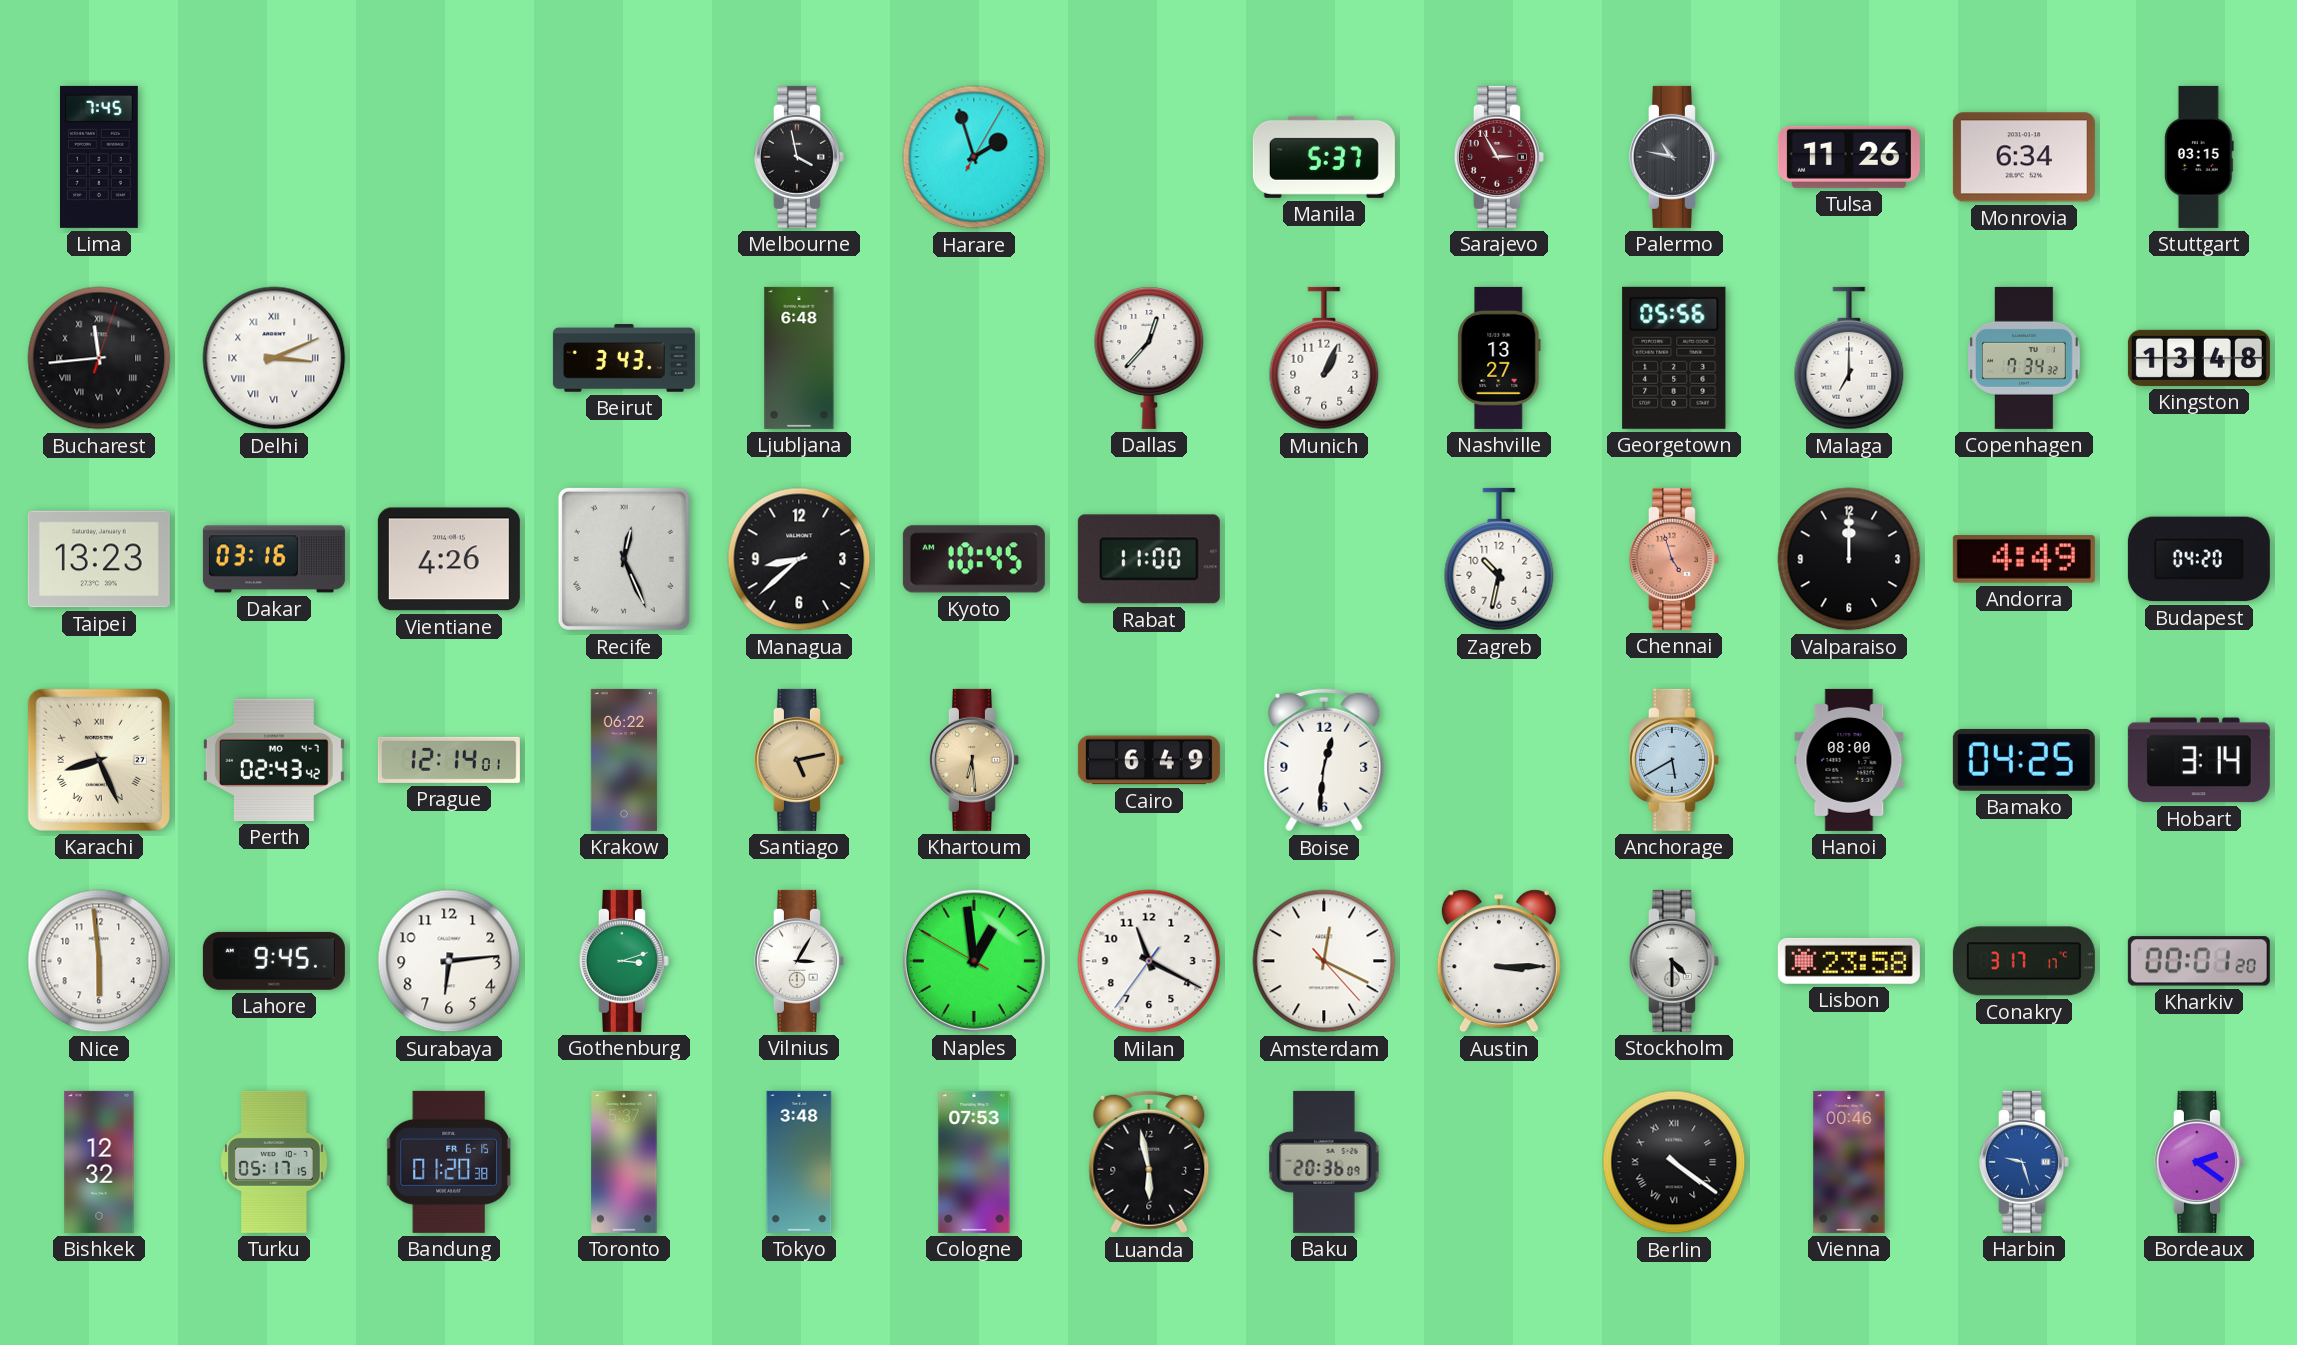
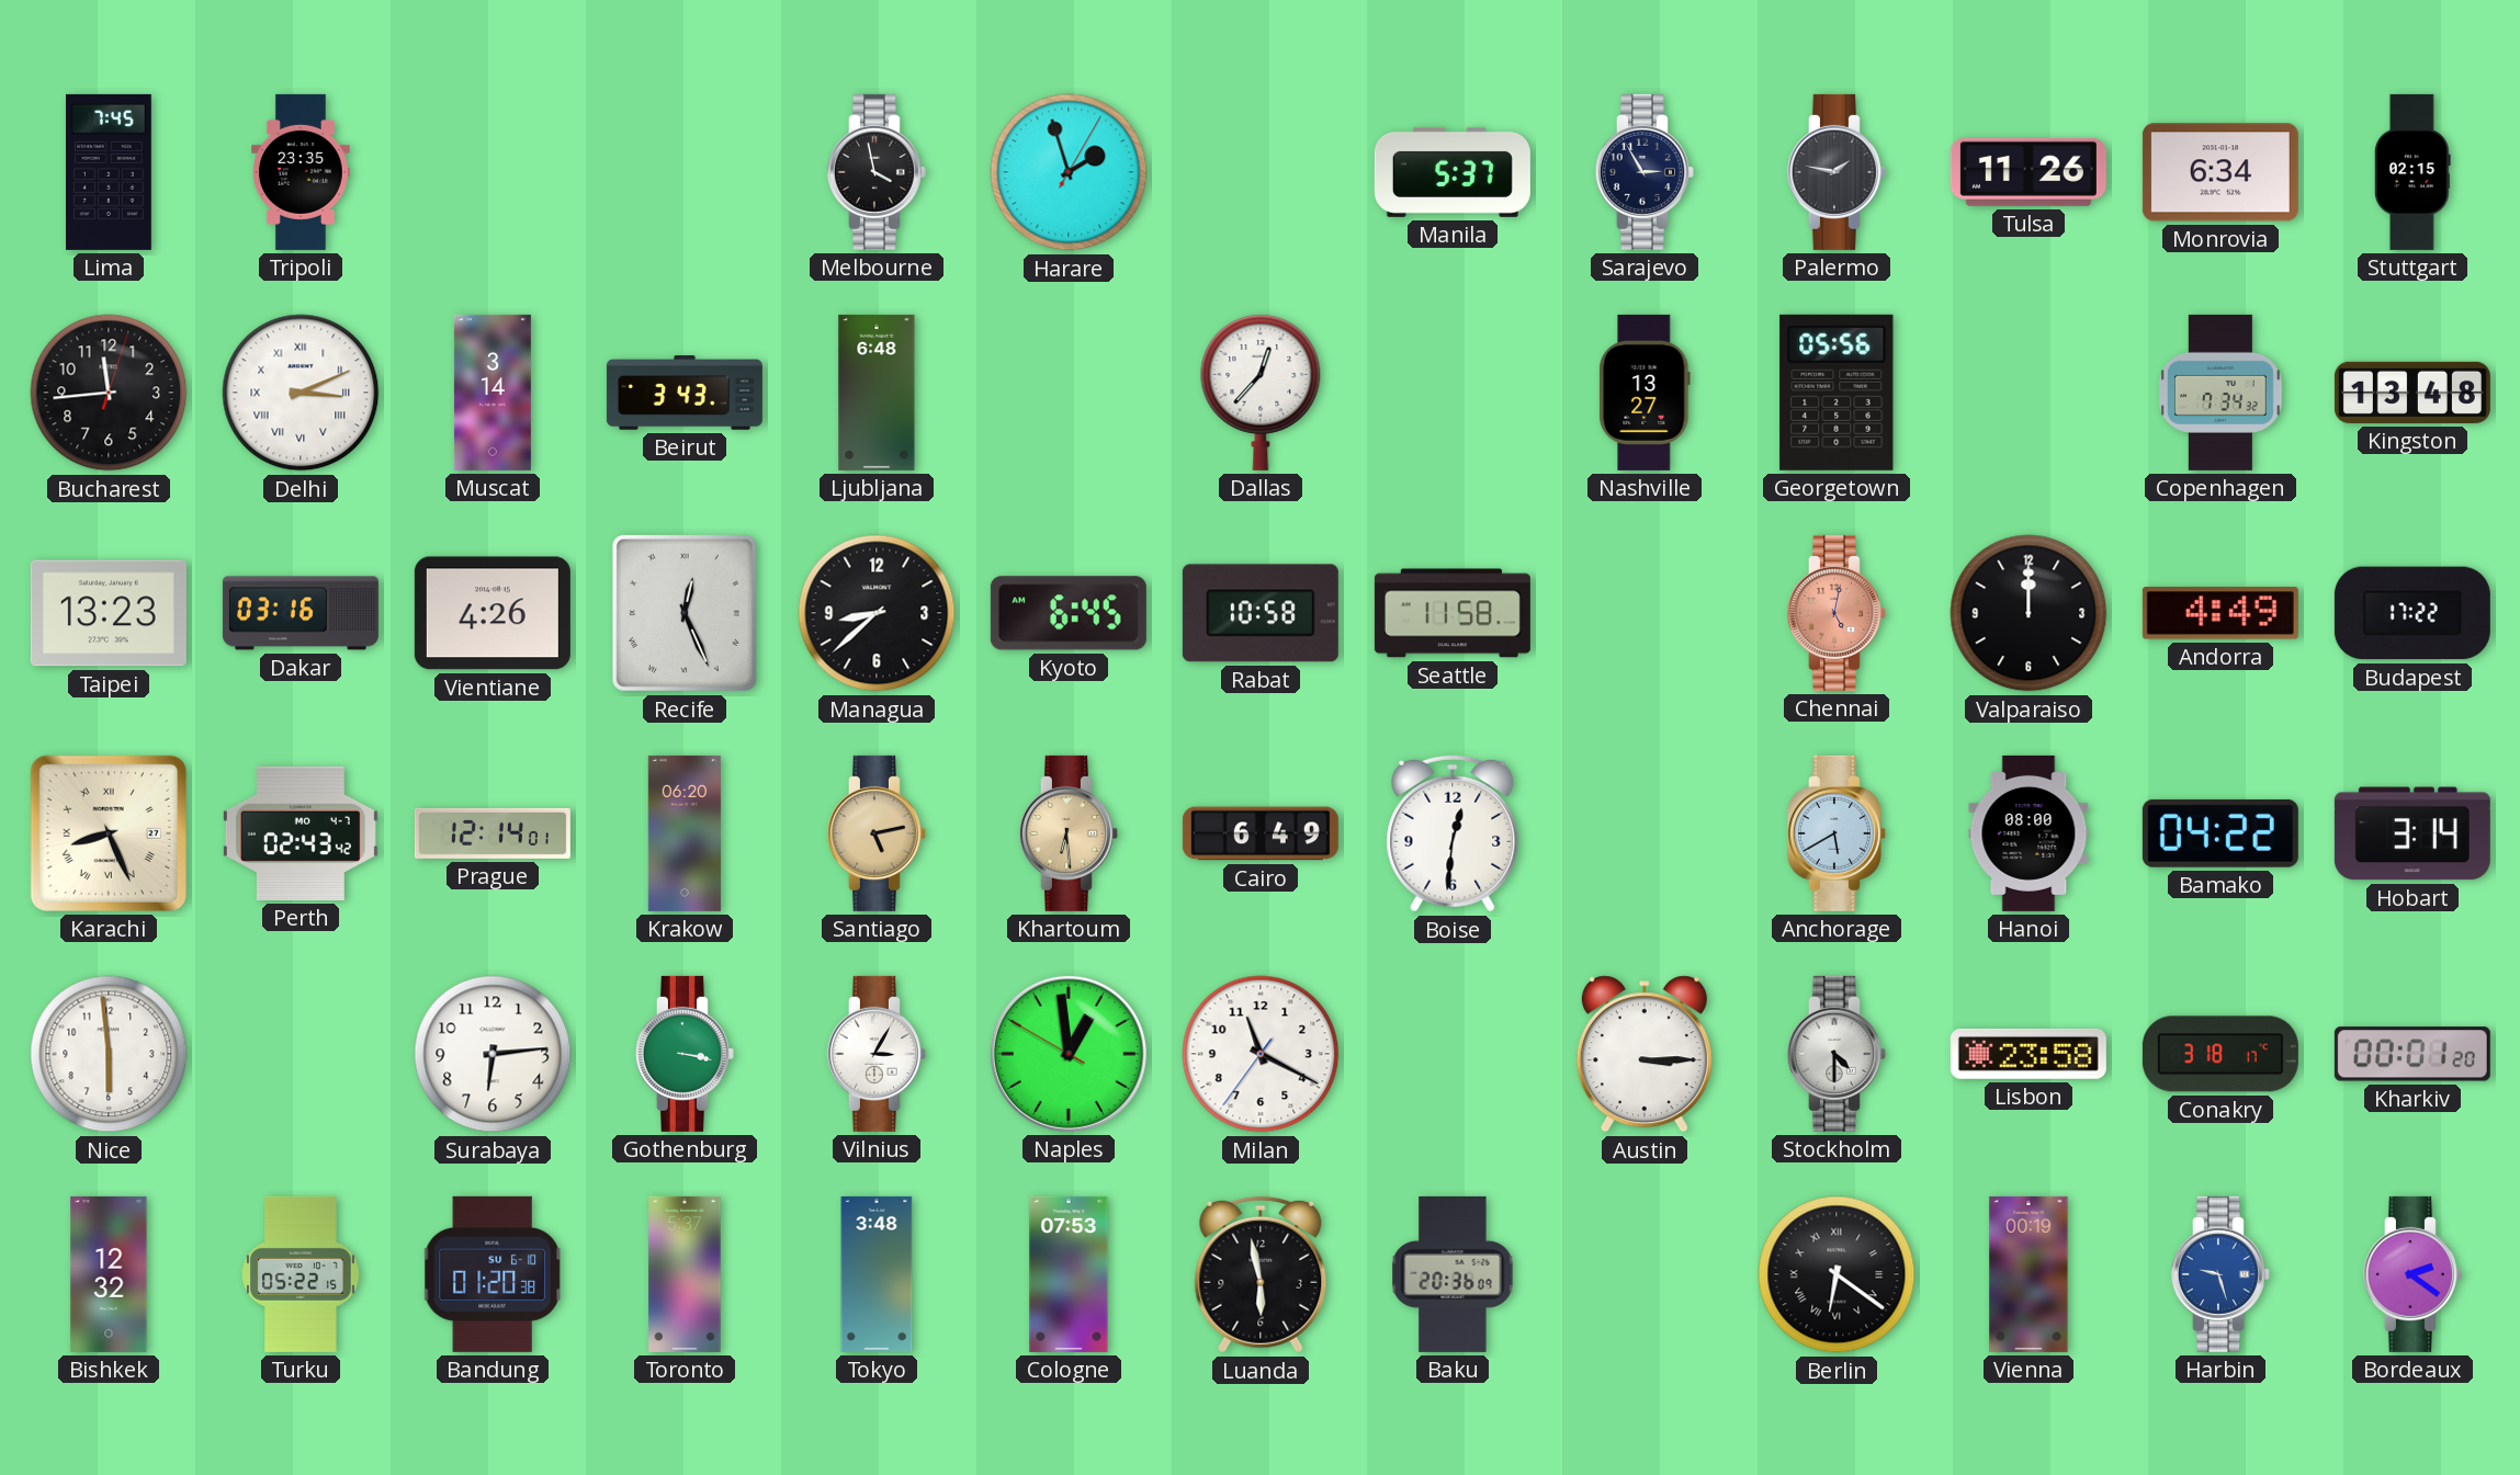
Tripoli: none -> 23:35
Sarajevo dial: burgundy -> navy
Palermo: 10:47 -> 1:47
Stuttgart: 03:15 -> 02:15
Bucharest numerals: Roman -> Arabic
Muscat: none -> 3:14
Munich: 1:04 -> none
Malaga: 7:00 -> none
Kyoto: 10:45 -> 6:45
Rabat: 11:00 -> 10:58
Seattle: none -> 11:58
Zagreb: 10:32 -> none
Chennai: 4:57 -> 5:02
Budapest: 04:20 -> 17:22
Krakow: 06:22 -> 06:20
Bamako: 04:25 -> 04:22
Lahore: 9:45 -> none
Gothenburg: 3:12 -> 3:17
Amsterdam: 12:19 -> none
Conakry: 3:17 -> 3:18
Turku: 05:17 -> 05:22
Bandung date: FR 6-15 -> SU 6-10
Berlin: 4:21 -> 6:21
Vienna: 00:46 -> 00:19
